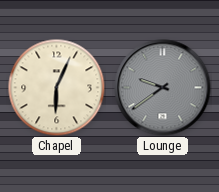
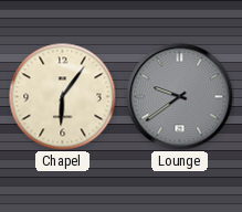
Chapel: 6:04 -> 6:06
